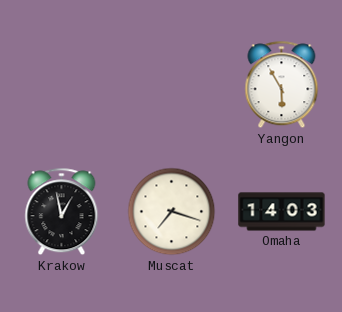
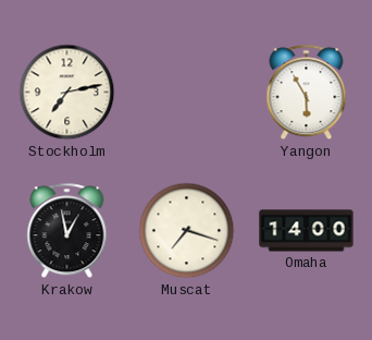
Stockholm: none -> 7:13
Omaha: 14:03 -> 14:00
